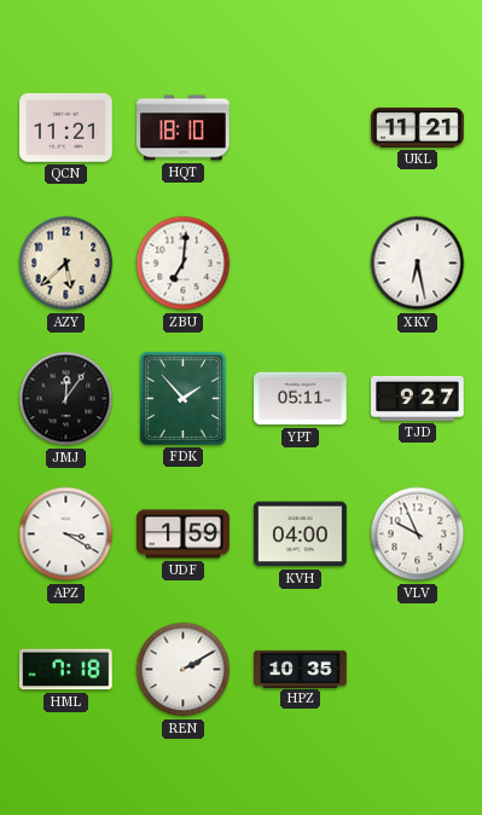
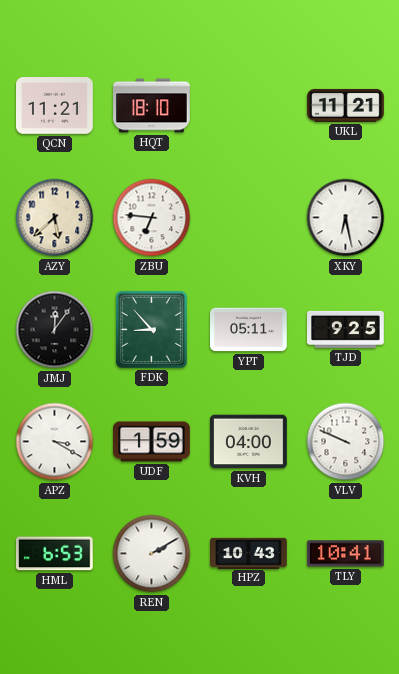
ZBU: 7:01 -> 6:46
FDK: 1:53 -> 8:53
TJD: 9:27 -> 9:25
VLV: 9:56 -> 9:49
HML: 7:18 -> 6:53
HPZ: 10:35 -> 10:43
TLY: none -> 10:41
